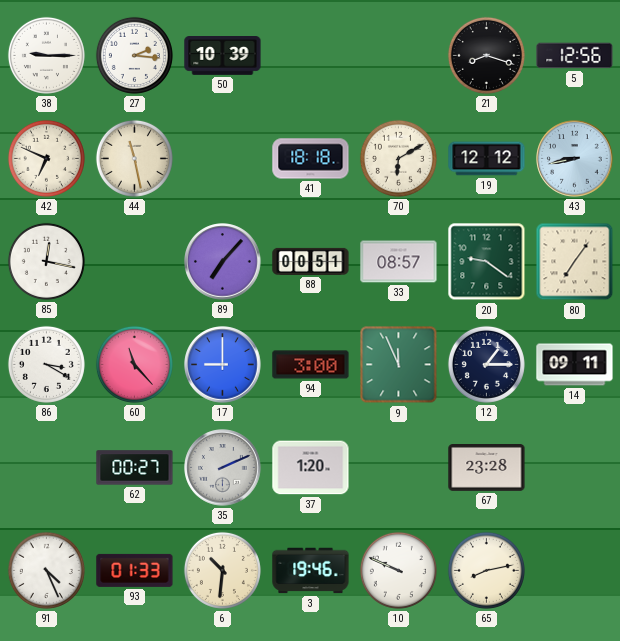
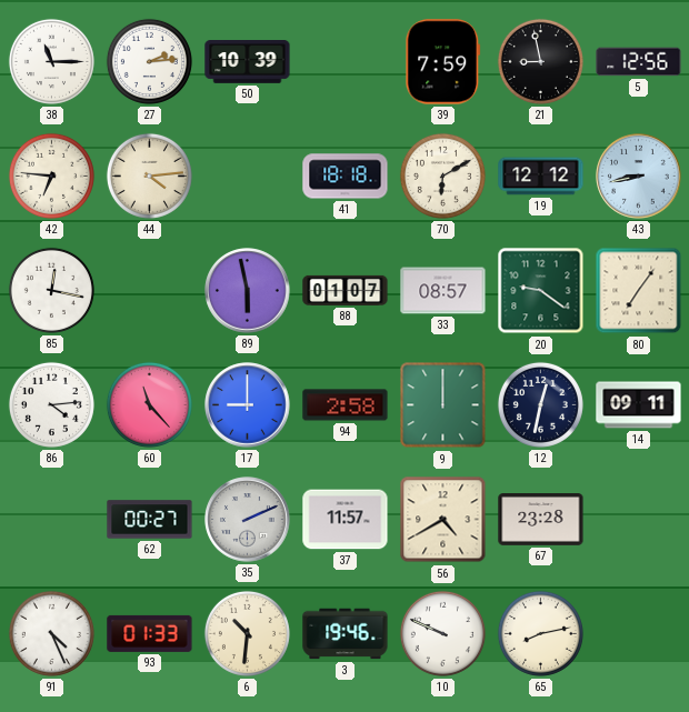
38: 9:15 -> 11:15
27: 2:16 -> 2:14
39: none -> 7:59
21: 8:18 -> 8:58
42: 6:49 -> 6:46
44: 11:28 -> 4:14
89: 7:07 -> 5:58
88: 00:51 -> 01:07
86: 3:20 -> 4:14
94: 3:00 -> 2:58
9: 11:56 -> 12:00
12: 1:15 -> 12:32
37: 1:20 -> 11:57
56: none -> 4:40
